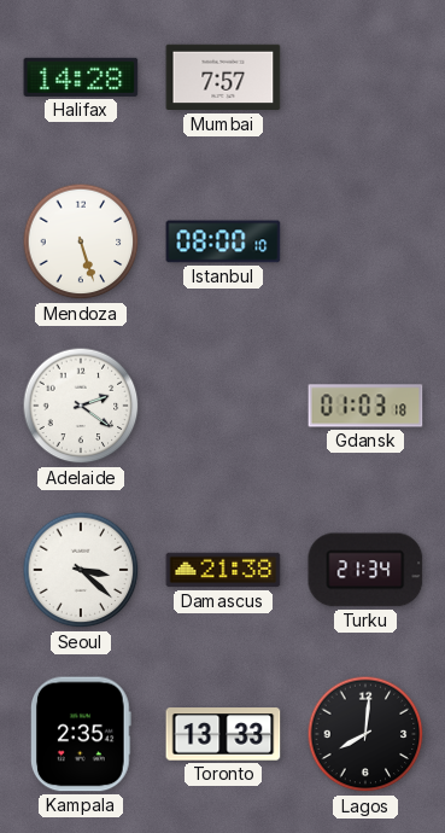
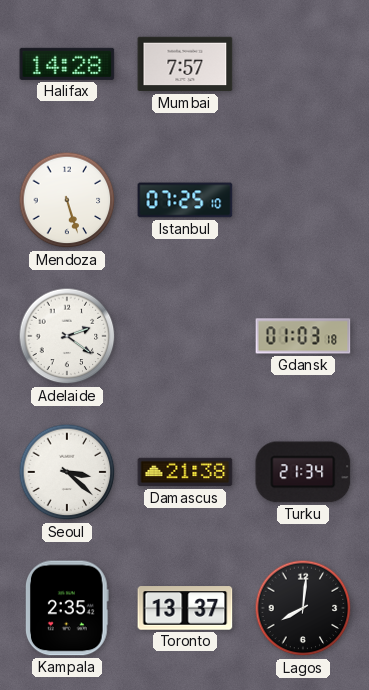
Istanbul: 08:00 -> 07:25
Toronto: 13:33 -> 13:37
